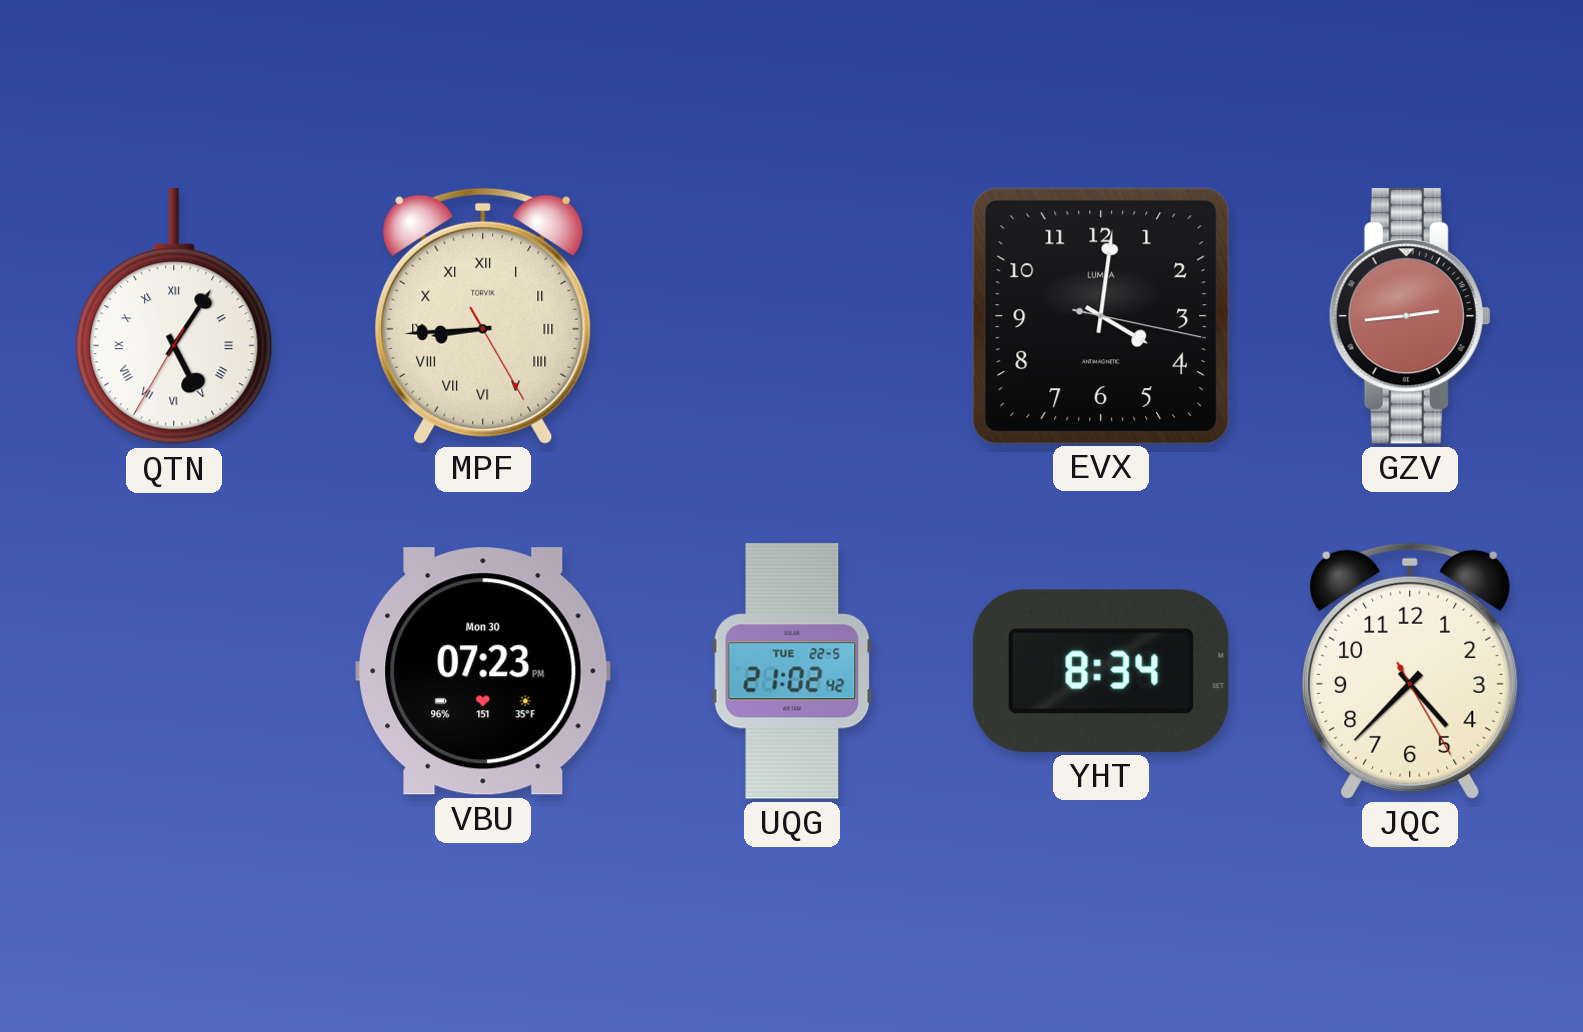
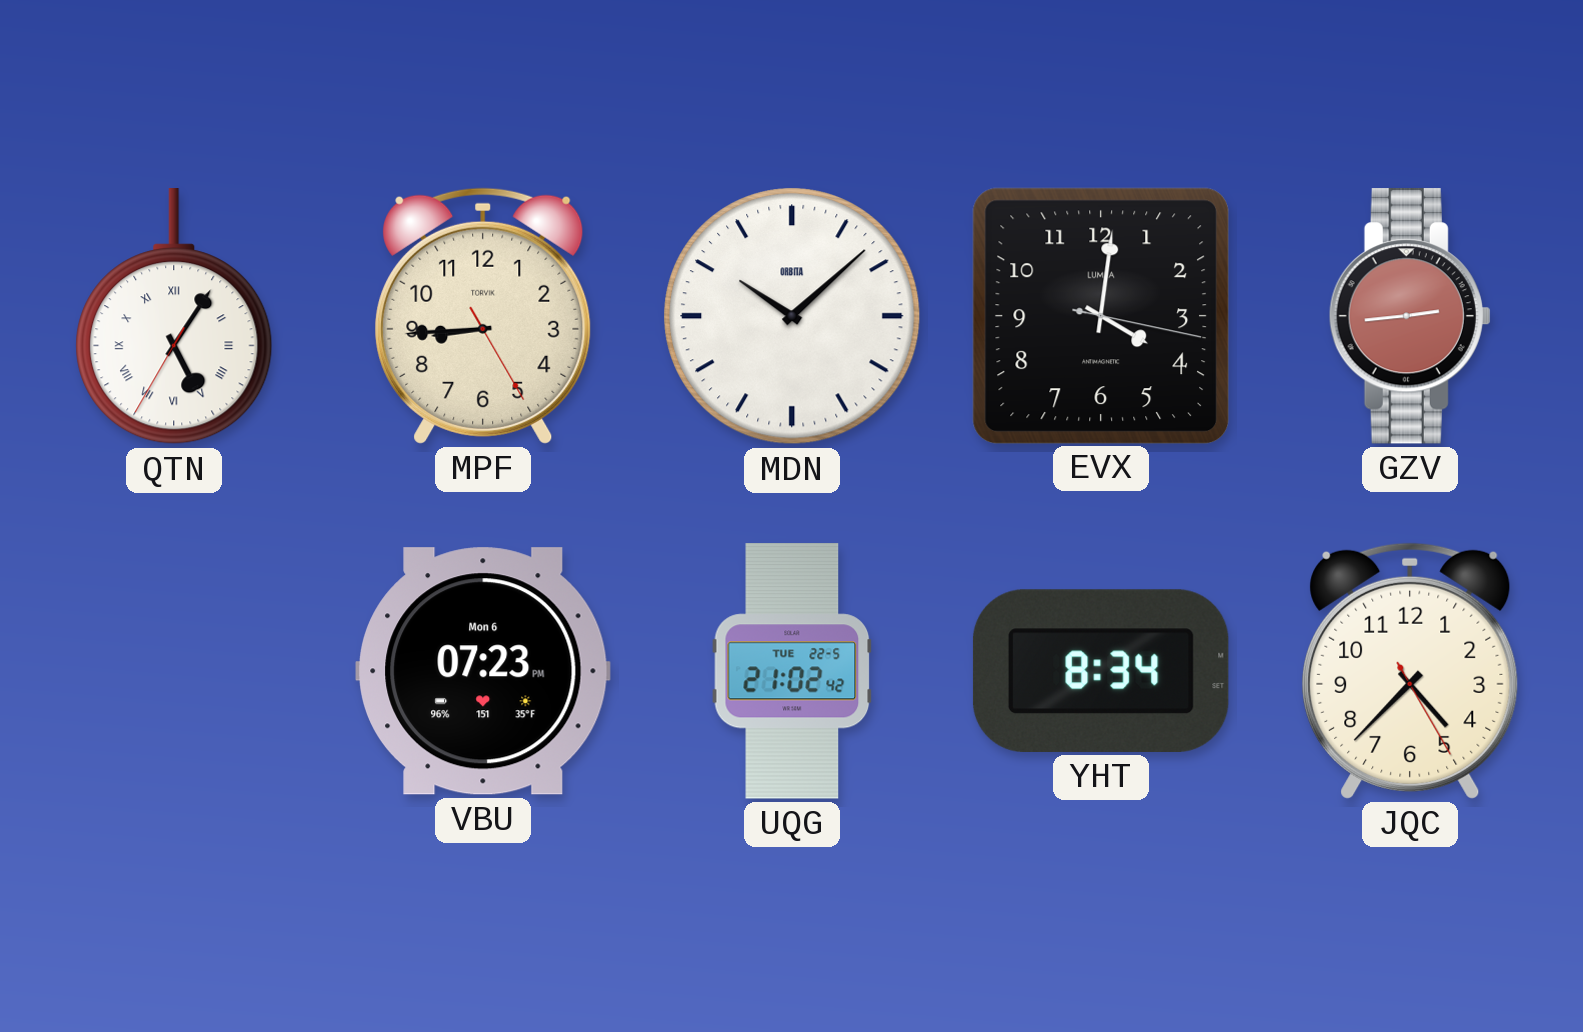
MPF numerals: Roman -> Arabic
MDN: none -> 10:08
VBU date: Mon 30 -> Mon 6
